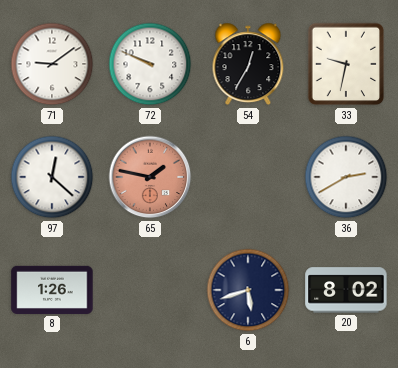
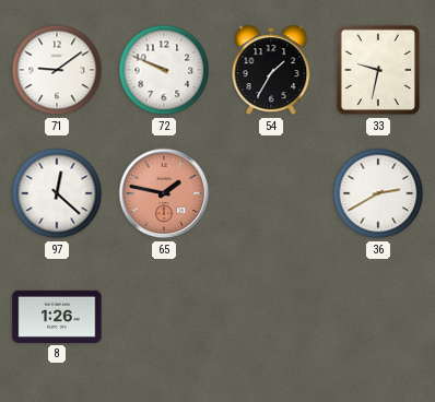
54: 12:35 -> 1:35
6: 5:42 -> none
20: 8:02 -> none
